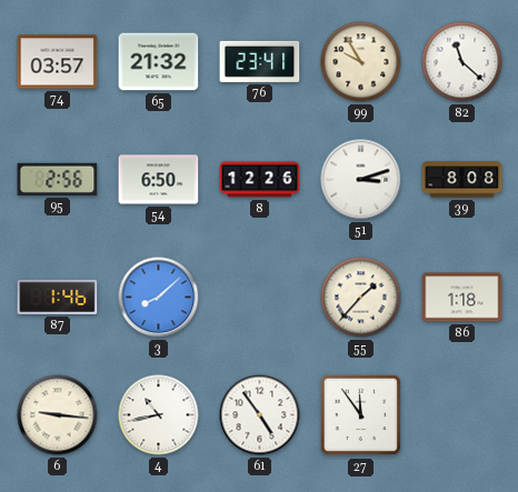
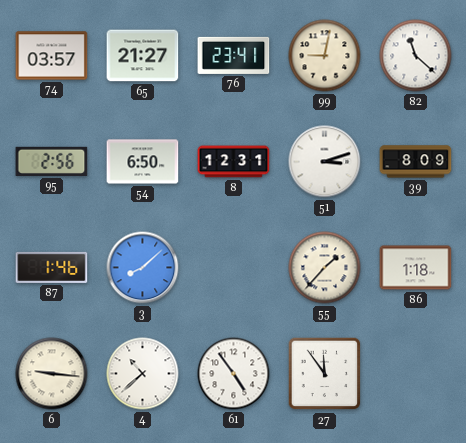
65: 21:32 -> 21:27
99: 9:55 -> 9:02
8: 12:26 -> 12:31
39: 8:08 -> 8:09
4: 10:43 -> 10:38
